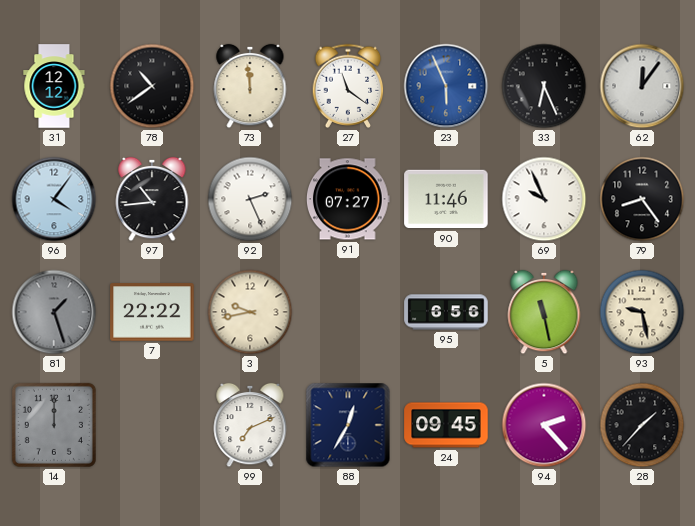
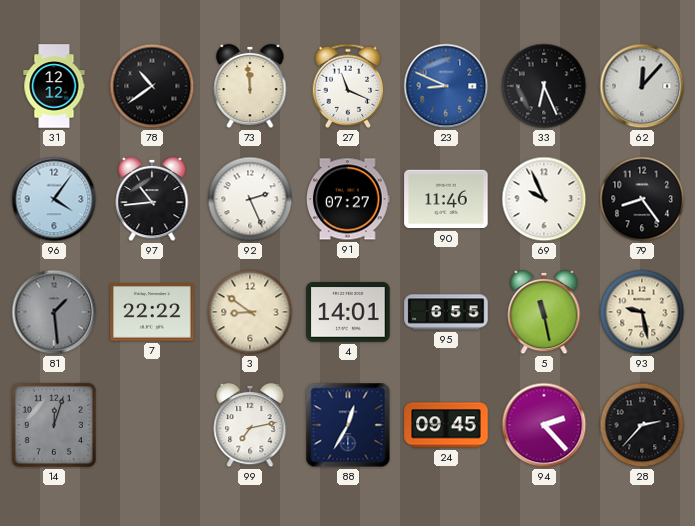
27: 11:21 -> 11:19
23: 5:56 -> 8:49
62: 12:06 -> 12:07
81: 1:27 -> 1:29
3: 9:43 -> 8:51
4: none -> 14:01
95: 6:56 -> 6:55
14: 12:00 -> 12:03
99: 7:11 -> 7:13
28: 1:37 -> 2:37
